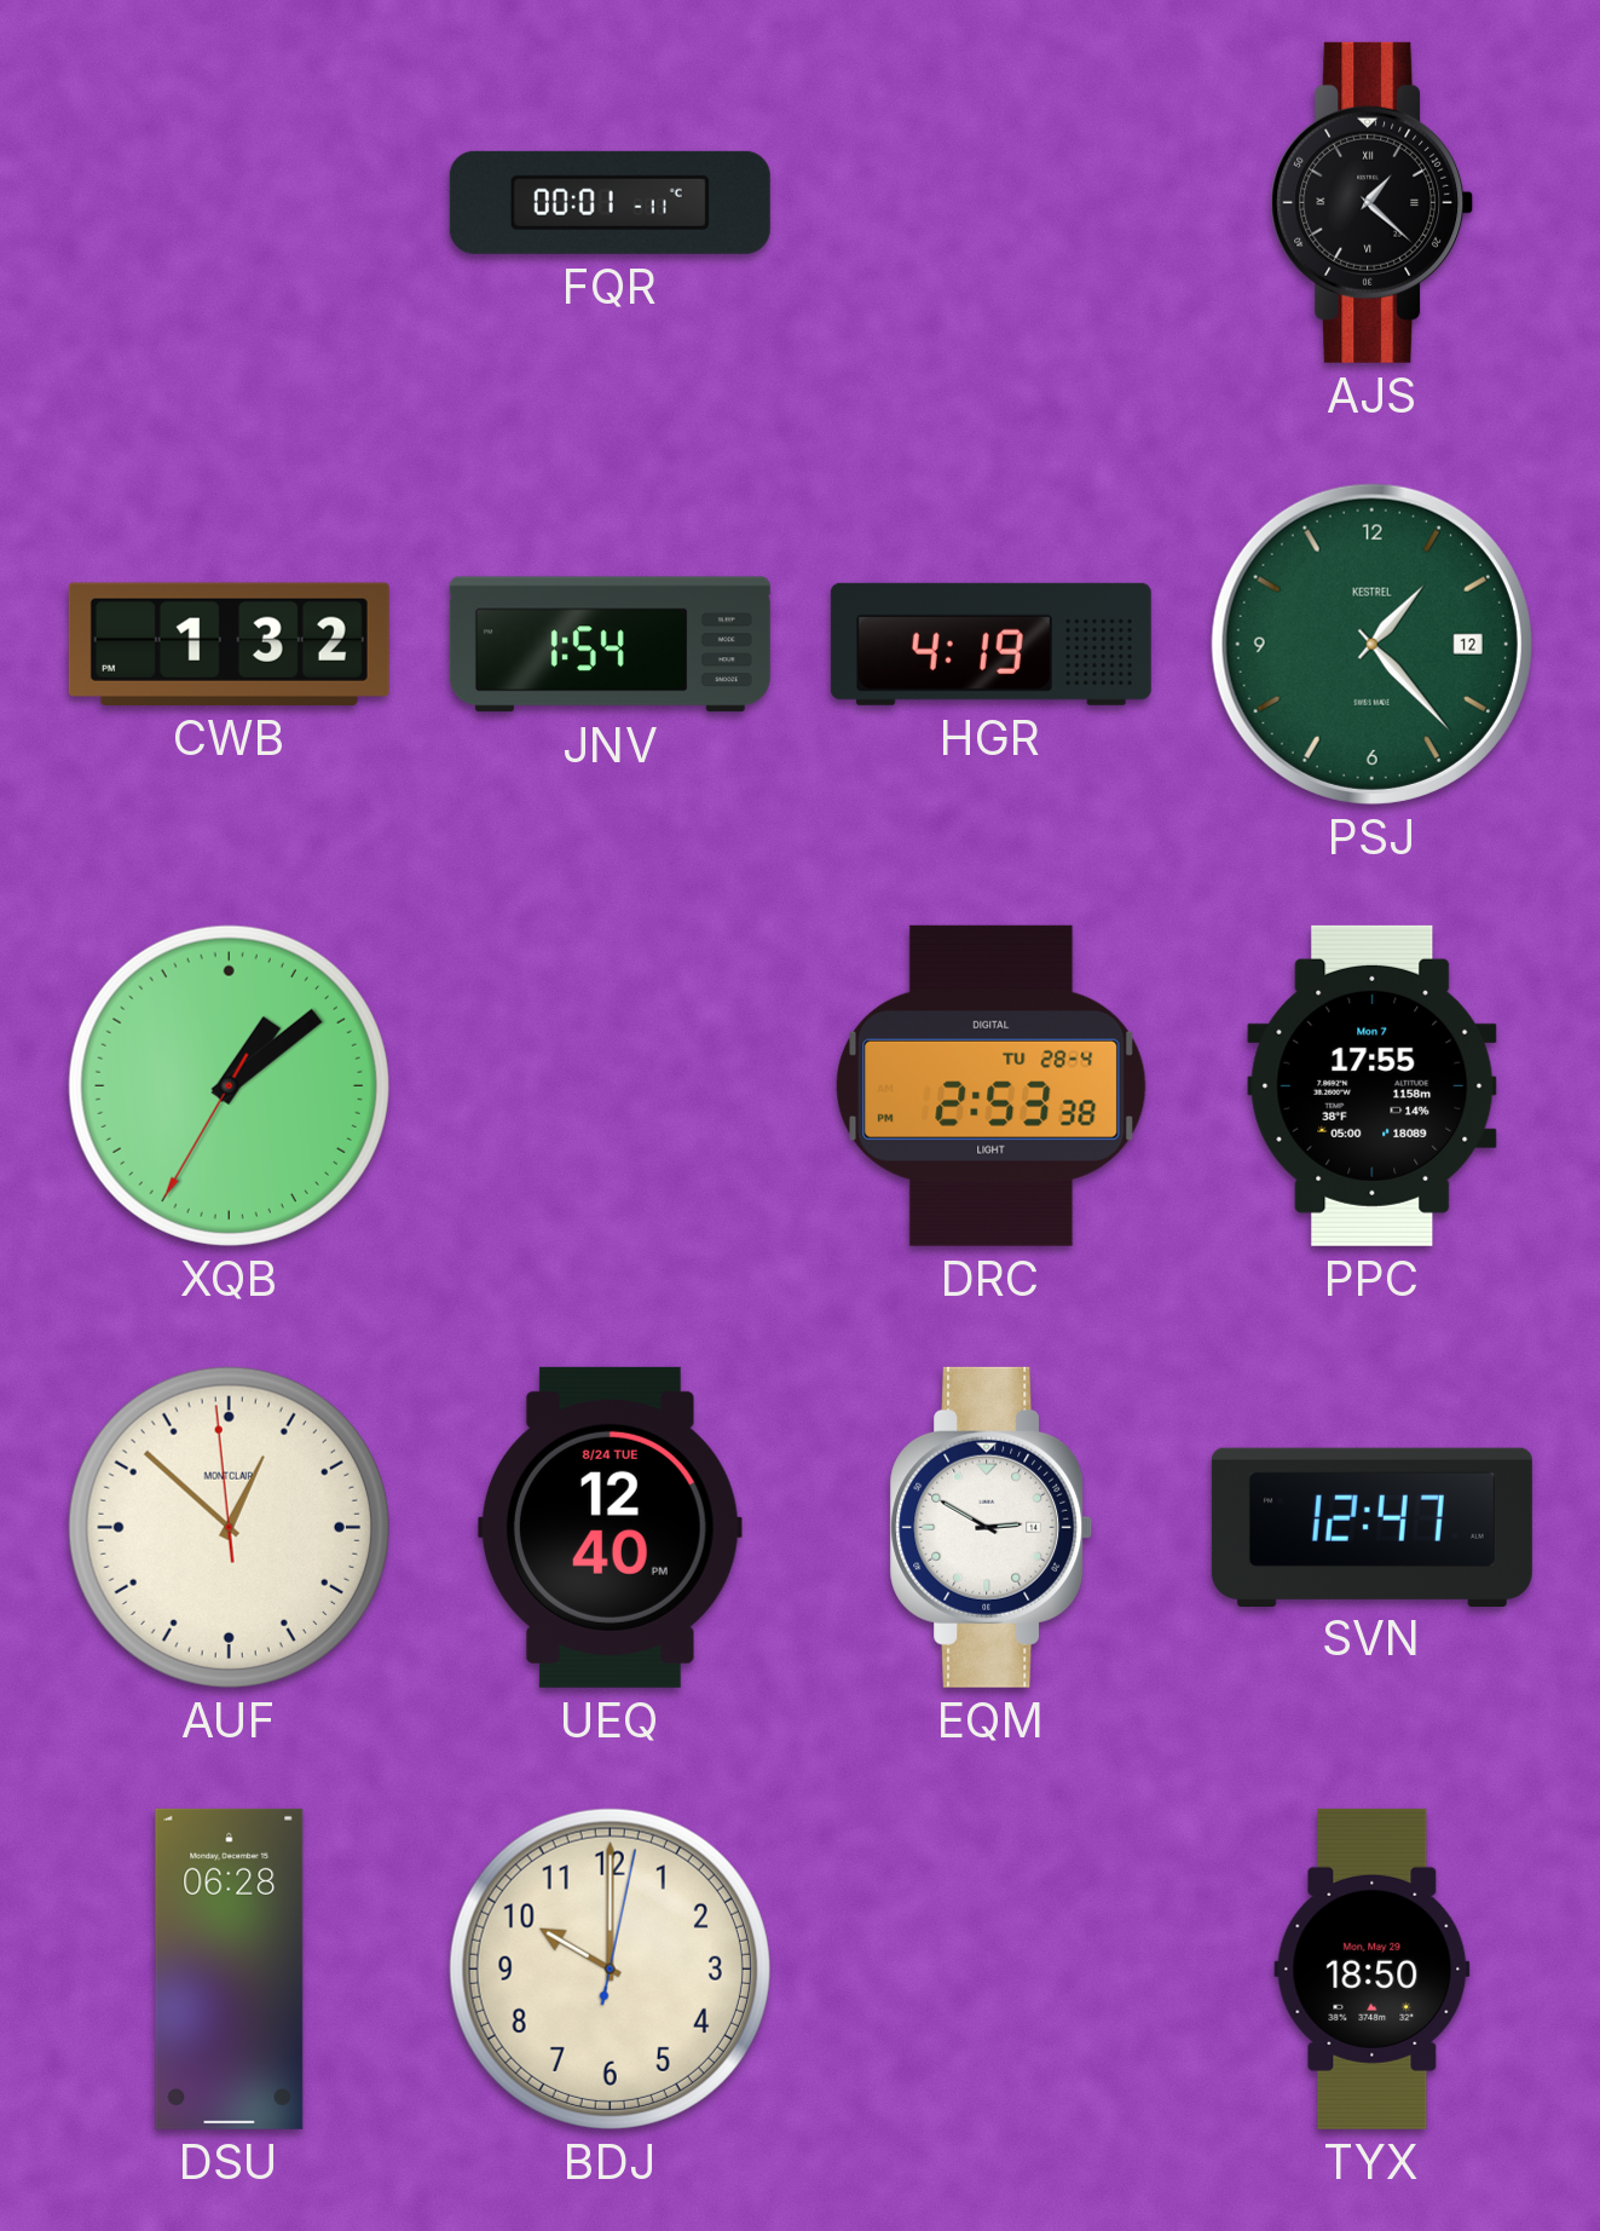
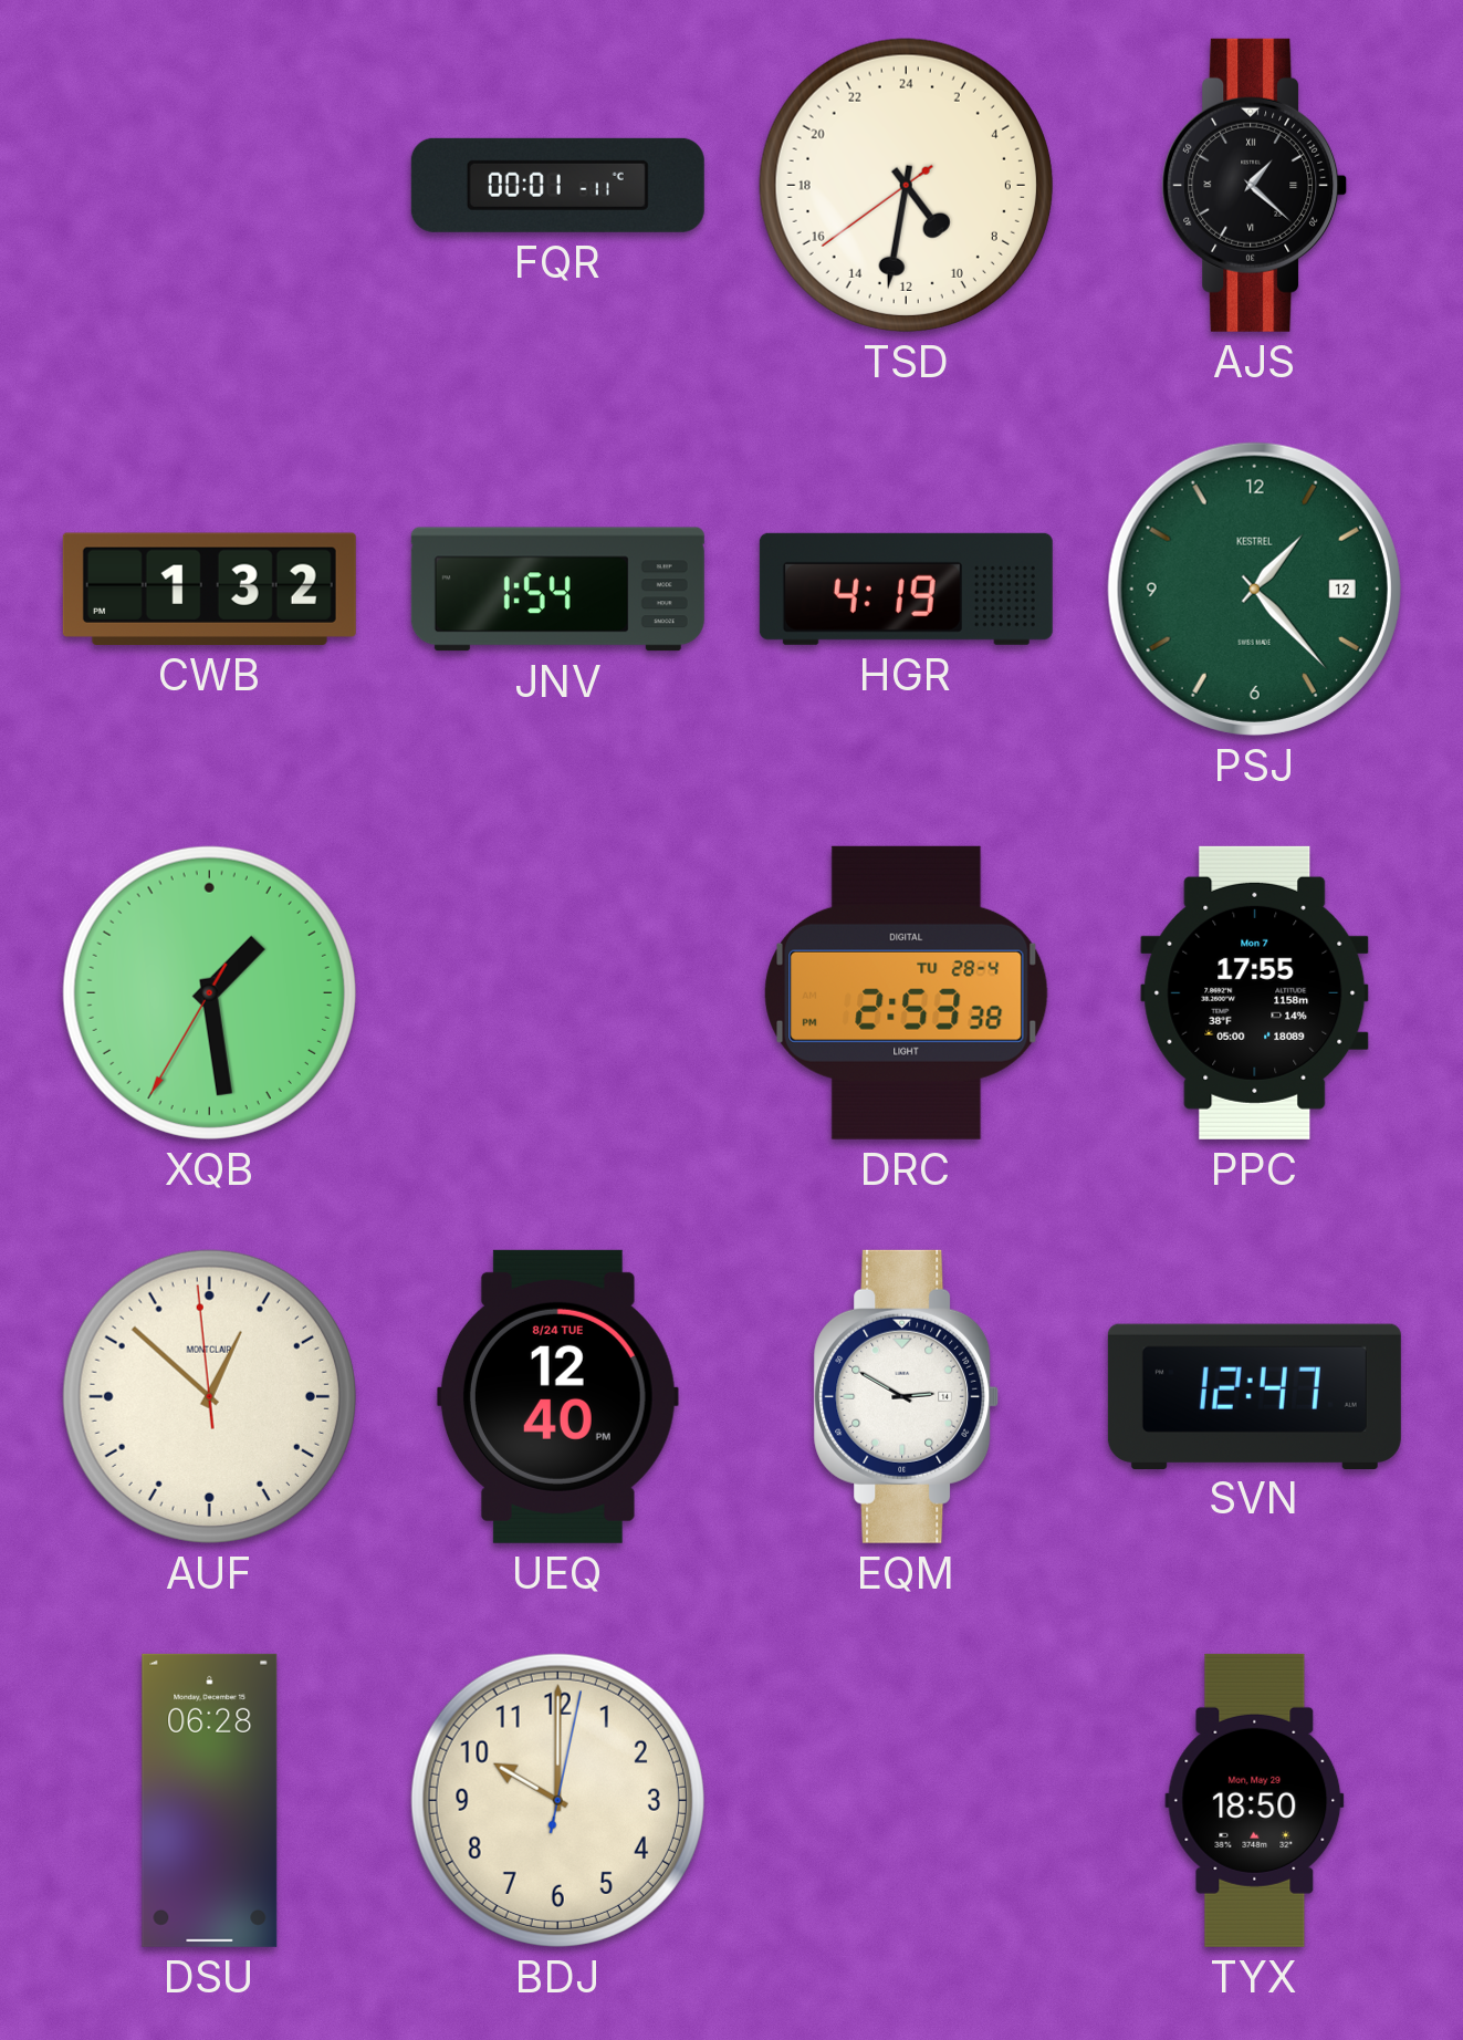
TSD: none -> 9:31
XQB: 1:08 -> 1:28
